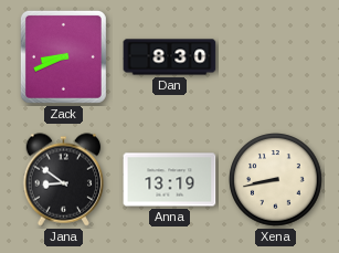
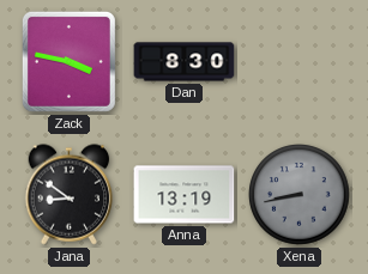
Zack: 8:41 -> 3:47
Xena dial: cream -> grey
